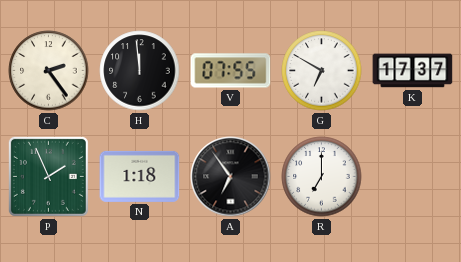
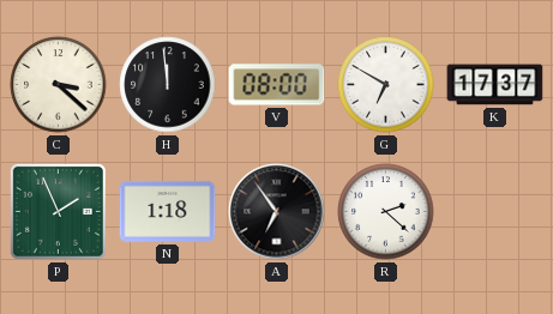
C: 2:24 -> 3:22
V: 07:55 -> 08:00
R: 7:00 -> 2:22
